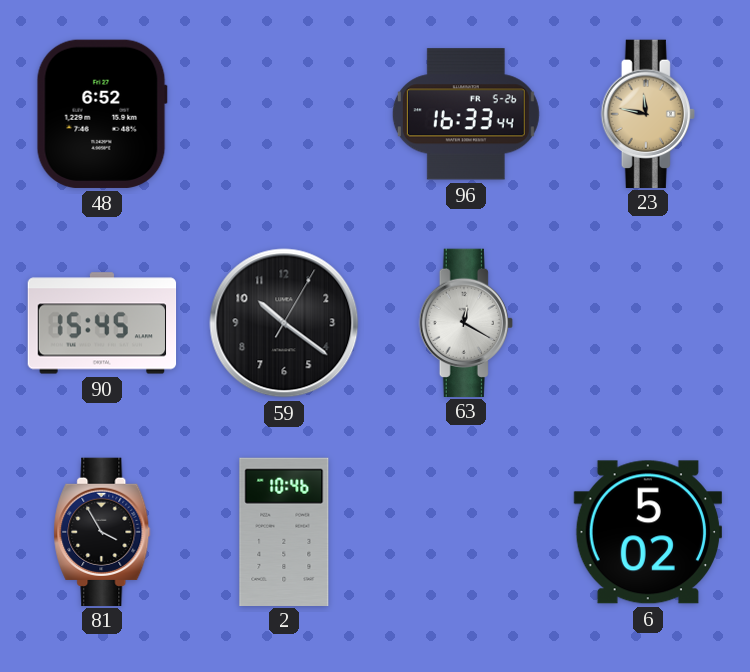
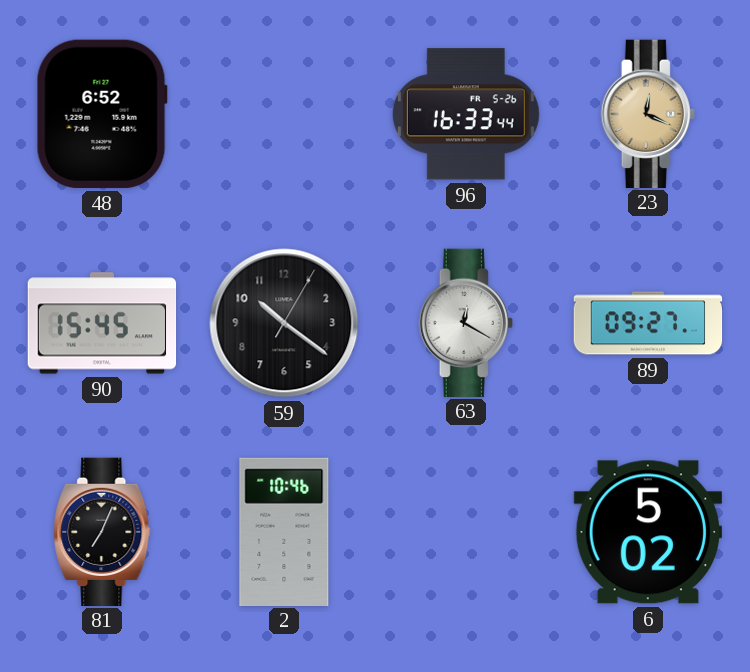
23: 11:47 -> 12:19
89: none -> 09:27
81: 3:55 -> 7:04
